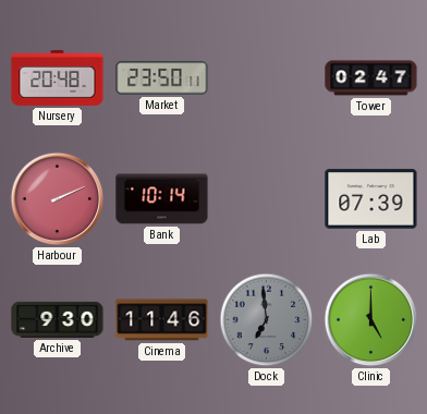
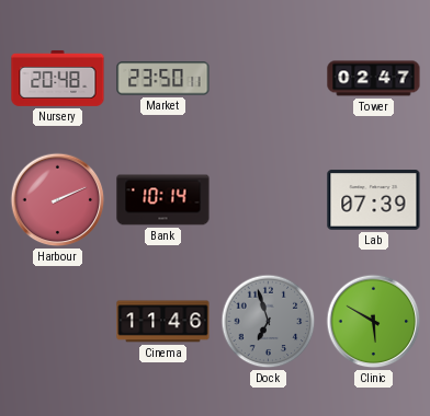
Archive: 9:30 -> none
Dock: 6:59 -> 6:57
Clinic: 5:00 -> 5:50
